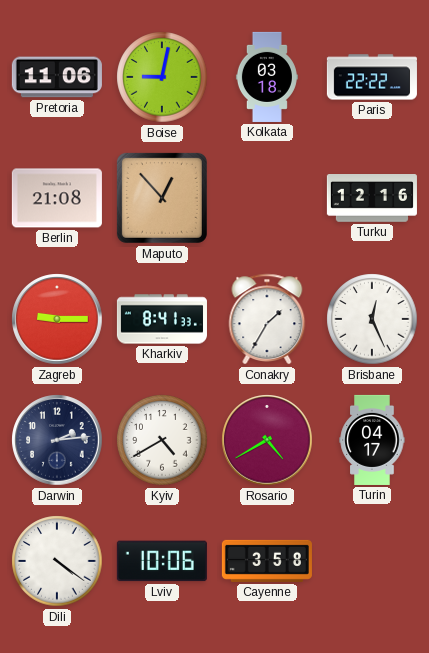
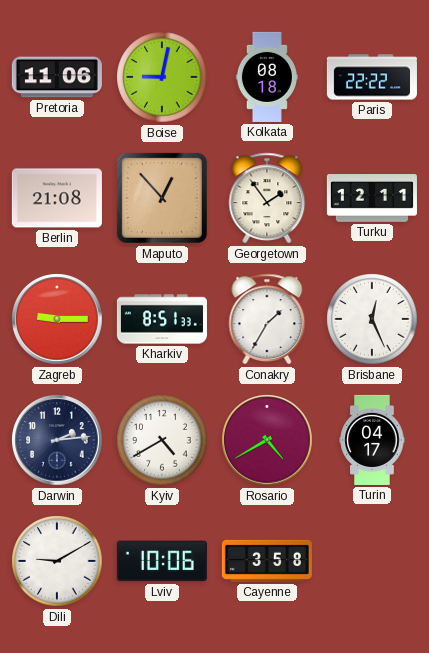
Kolkata: 03:18 -> 08:18
Georgetown: none -> 1:54
Turku: 12:16 -> 12:11
Kharkiv: 8:41 -> 8:51
Dili: 4:21 -> 9:10
